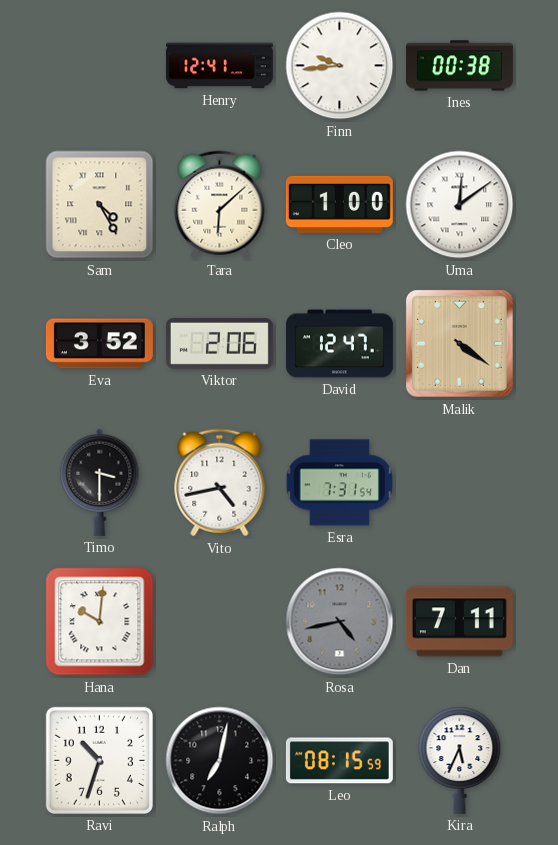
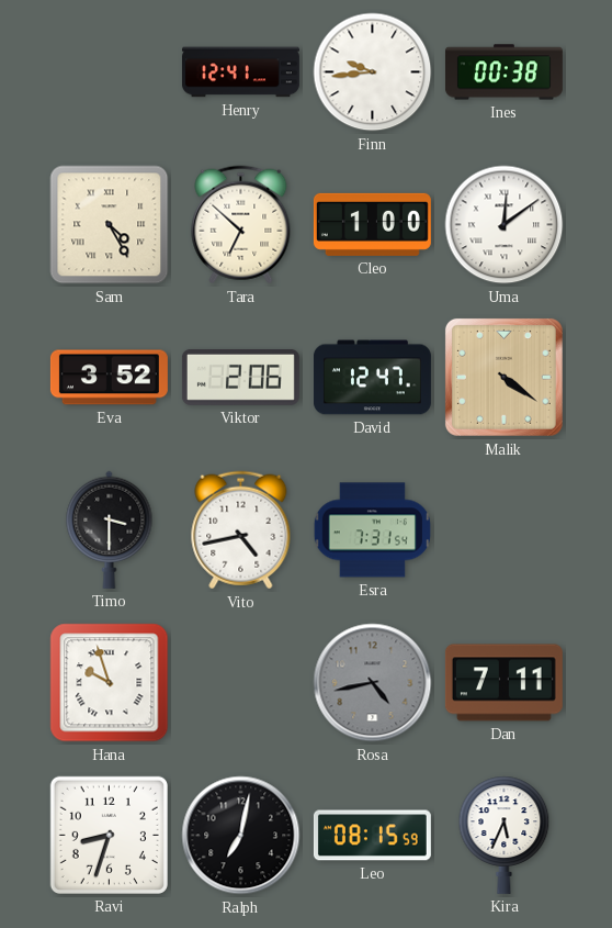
Tara: 6:08 -> 6:52
Hana: 10:01 -> 9:57
Ravi: 10:33 -> 8:33
